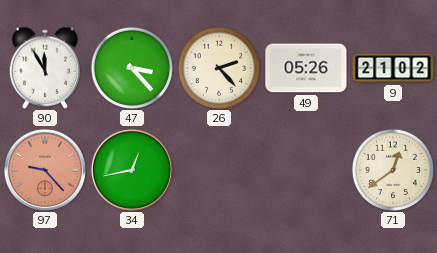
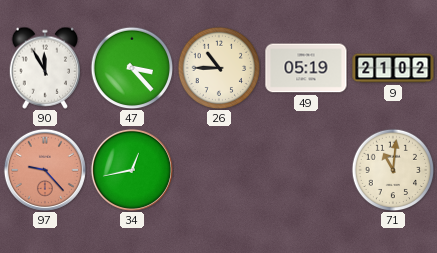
26: 2:23 -> 10:45
49: 05:26 -> 05:19
71: 12:39 -> 11:01
